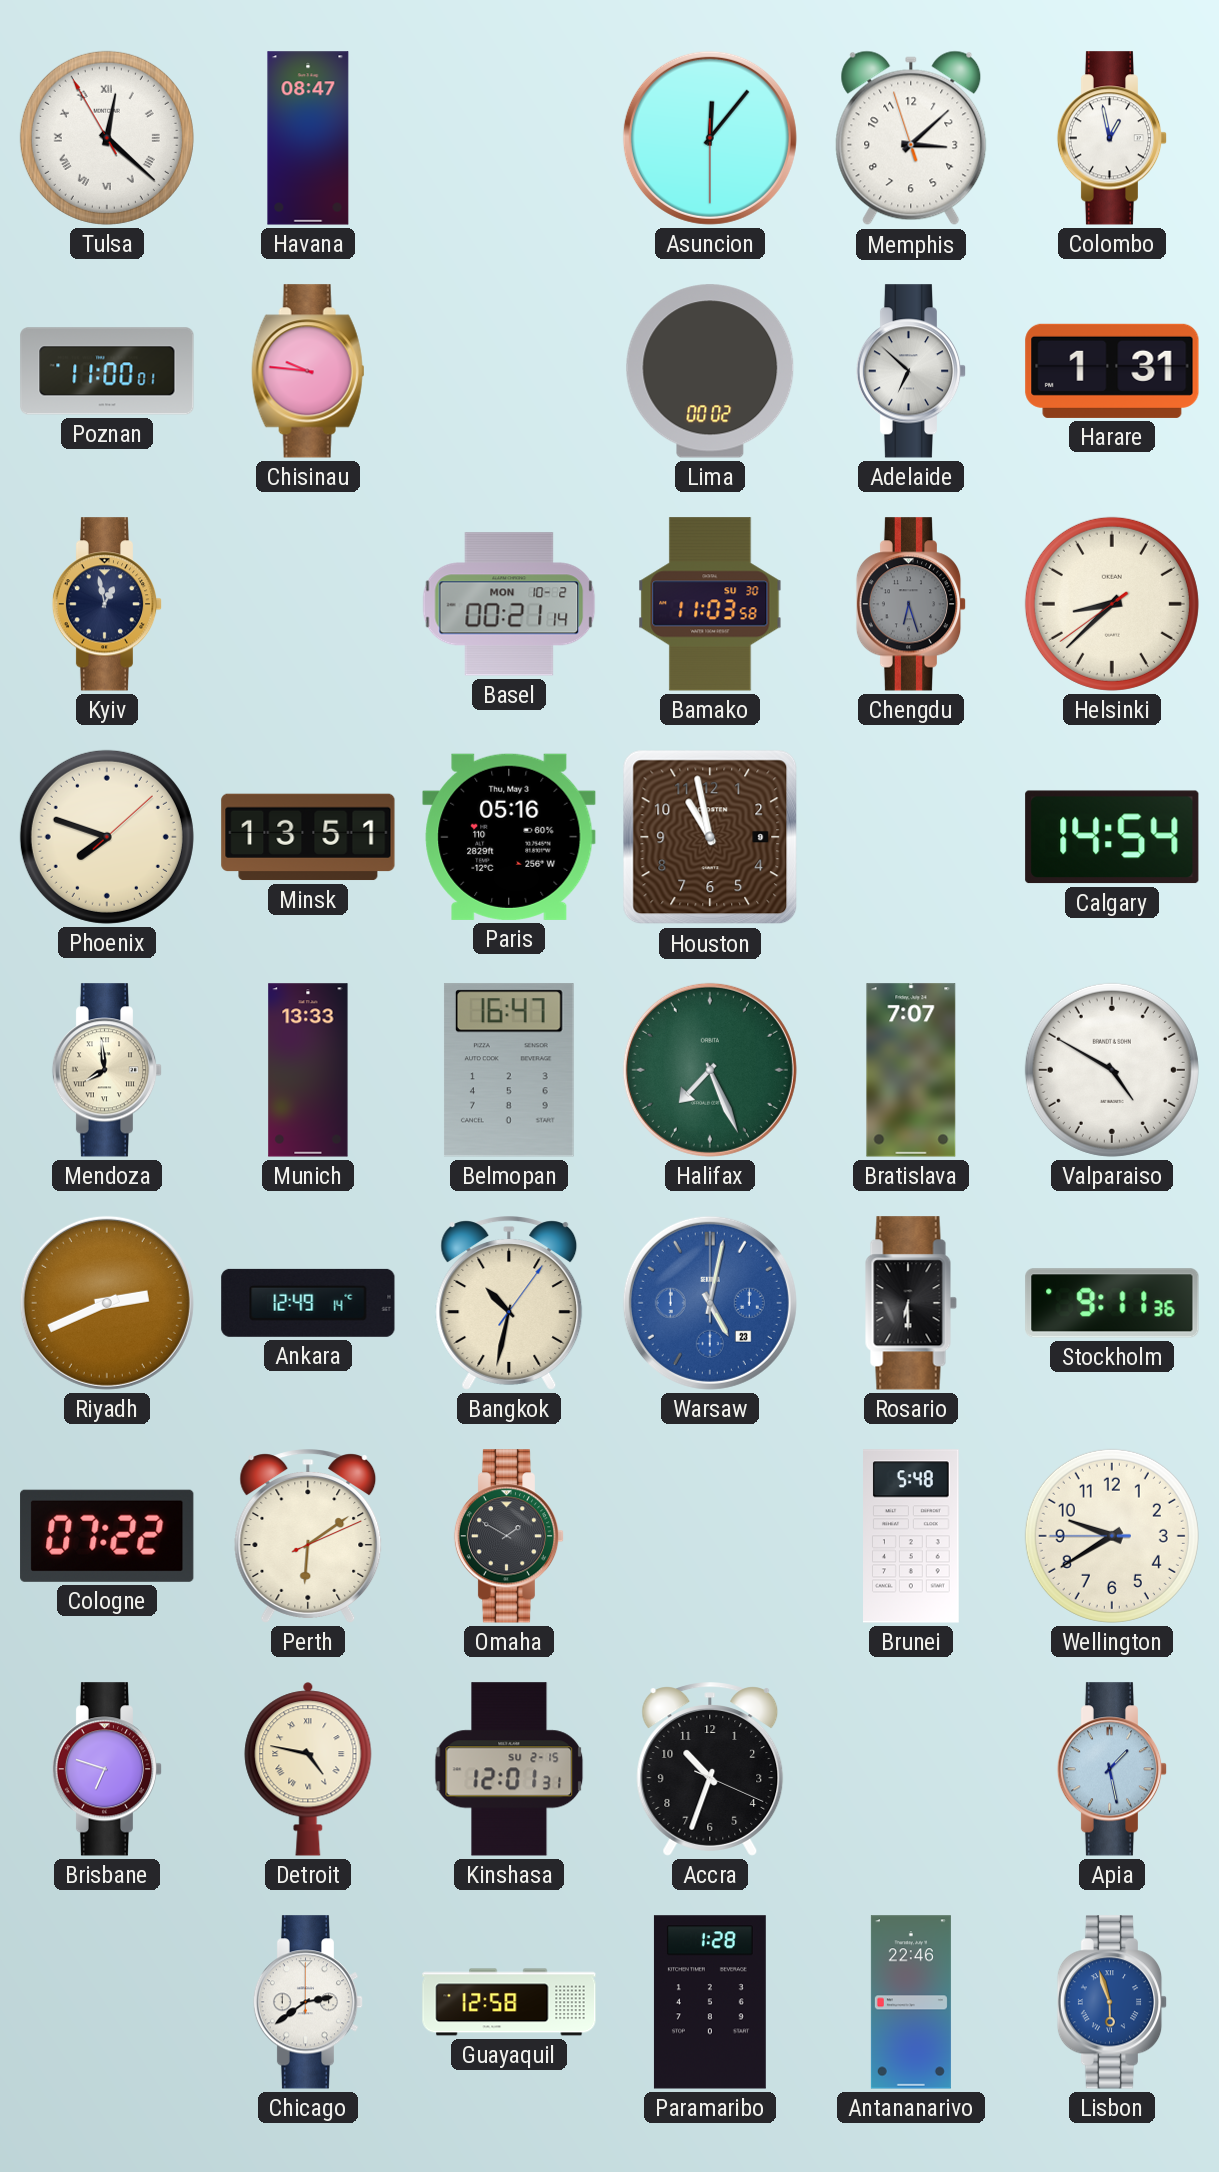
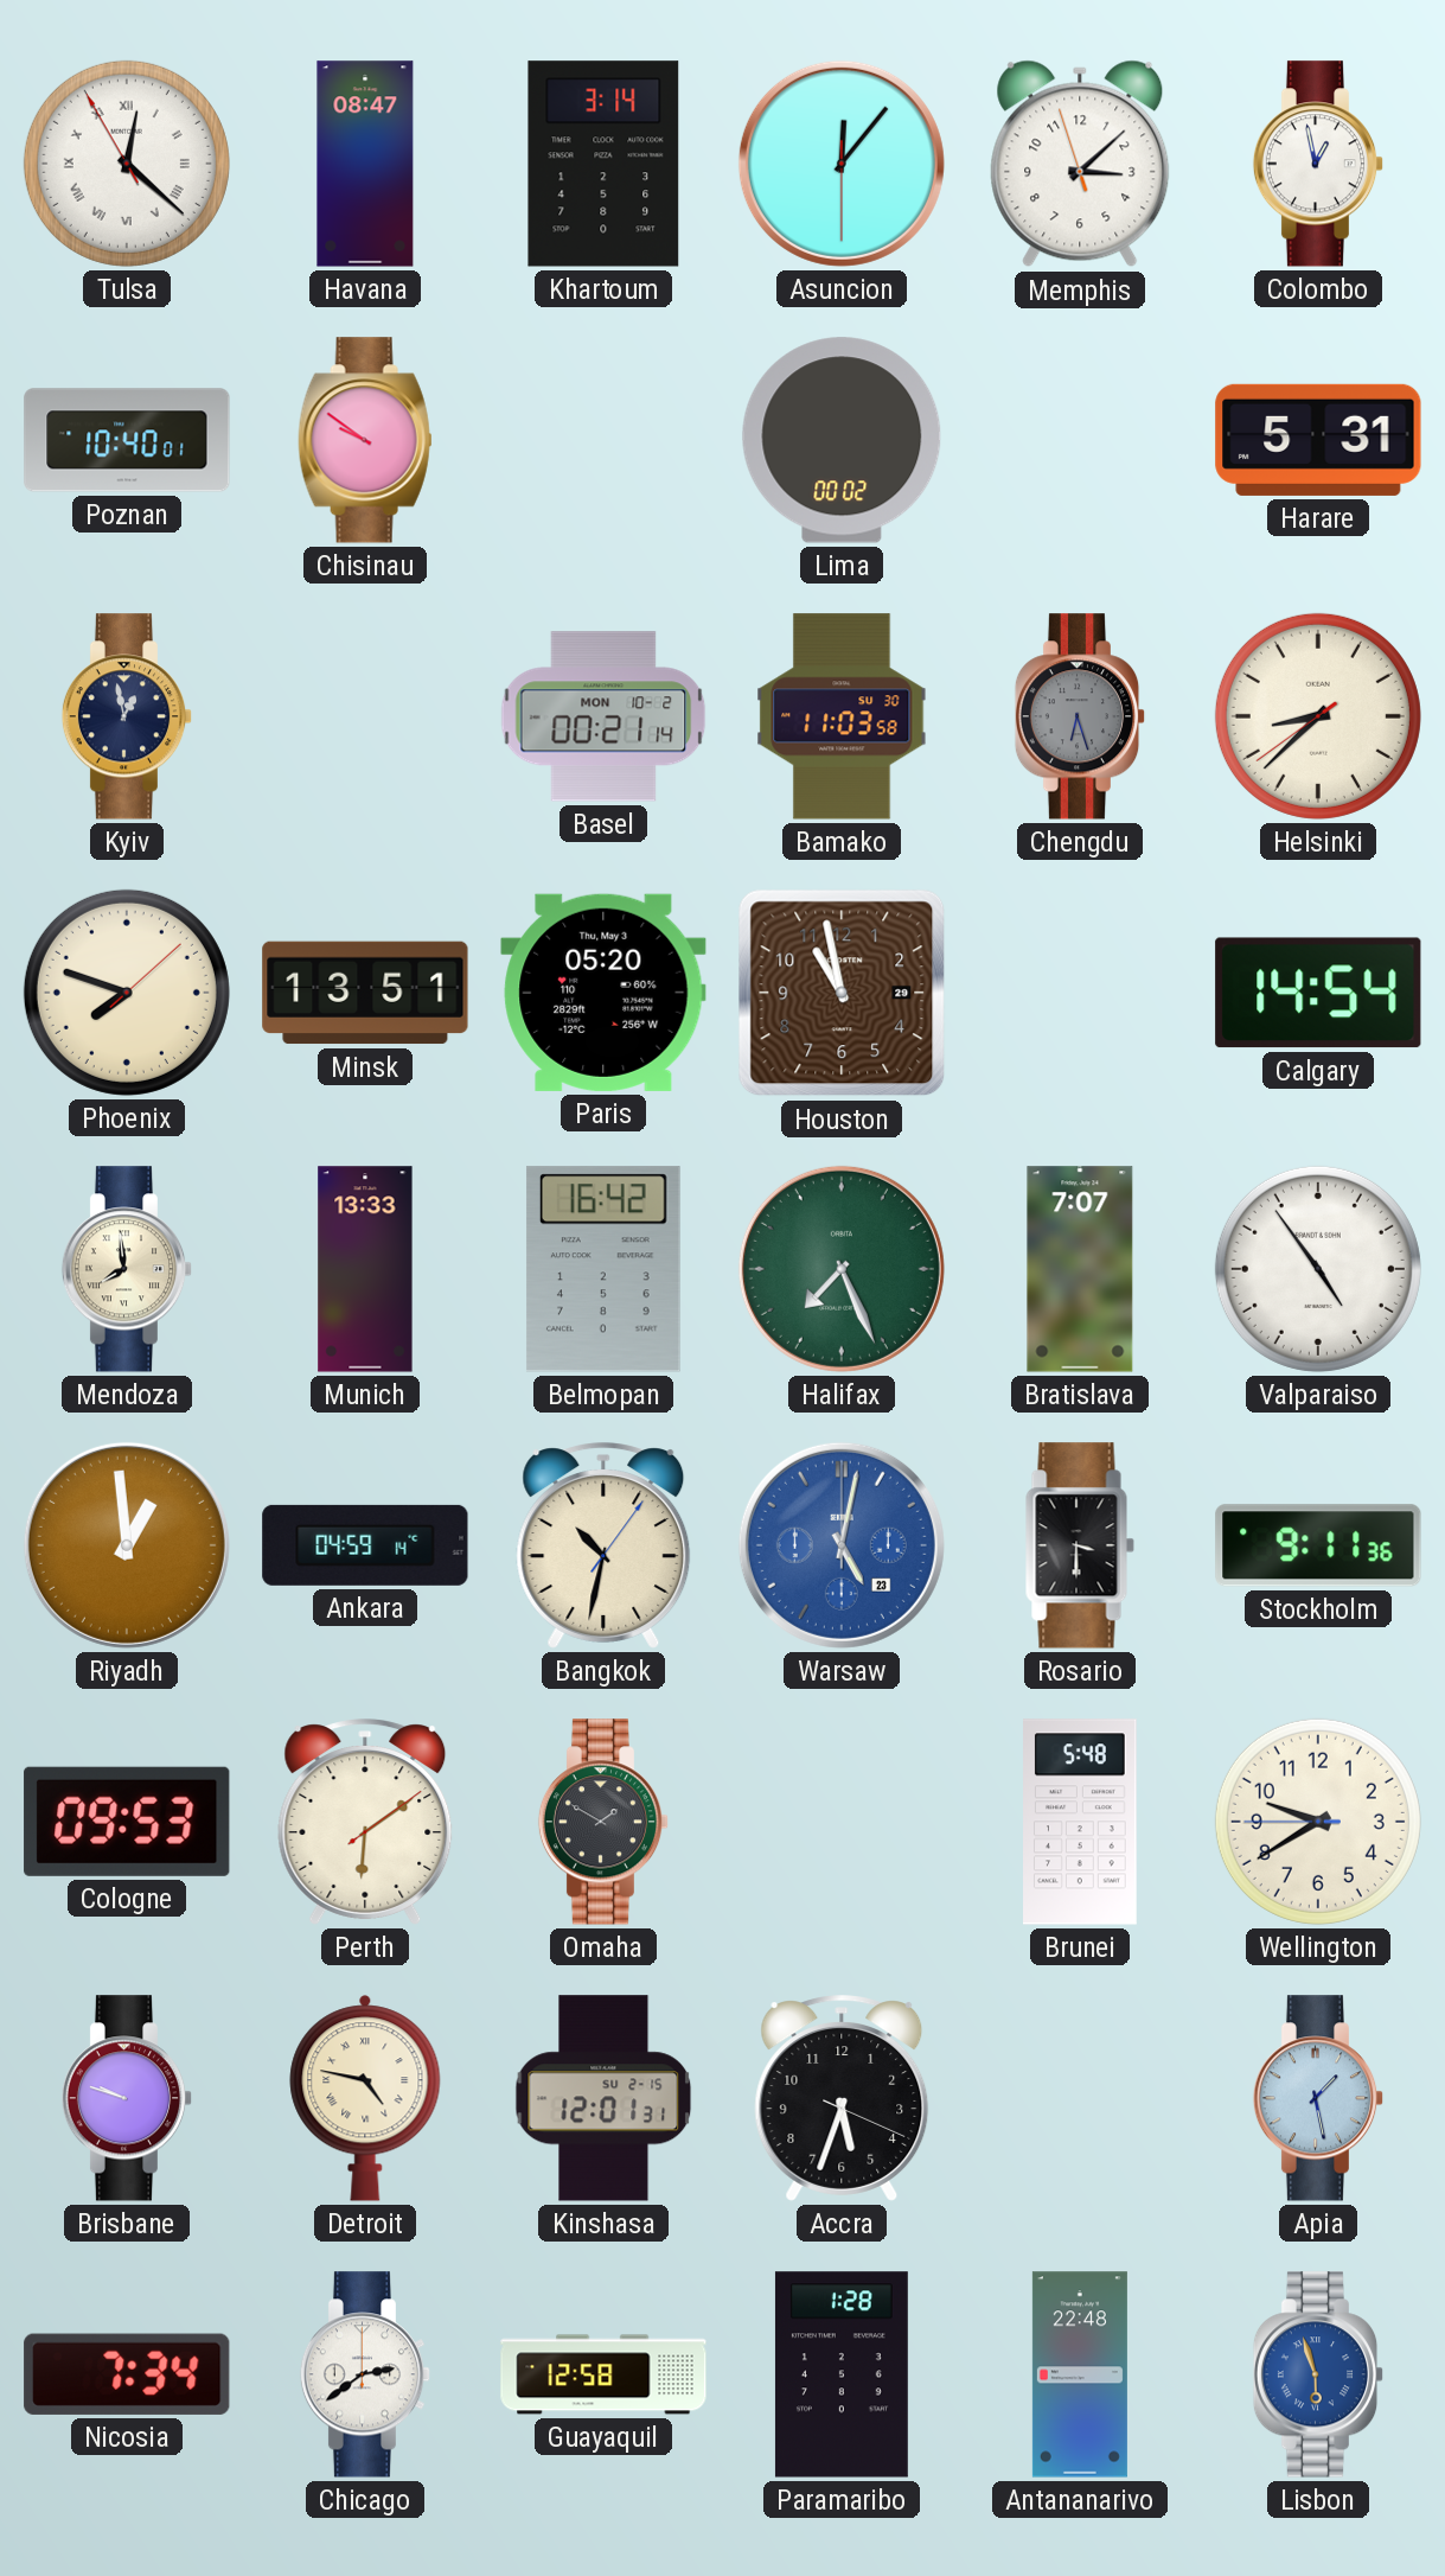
Khartoum: none -> 3:14
Poznan: 11:00 -> 10:40
Chisinau: 9:46 -> 9:51
Adelaide: 6:52 -> none
Harare: 1:31 -> 5:31
Paris: 05:16 -> 05:20
Houston date: 9 -> 29
Belmopan: 16:47 -> 16:42
Valparaiso: 4:50 -> 4:54
Riyadh: 2:41 -> 12:59
Ankara: 12:49 -> 04:59
Rosario: 6:30 -> 3:30
Cologne: 07:22 -> 09:53
Perth: 6:09:11 -> 6:09:09
Brisbane: 6:48 -> 9:48
Accra: 10:33 -> 5:33
Nicosia: none -> 7:34
Antananarivo: 22:46 -> 22:48
